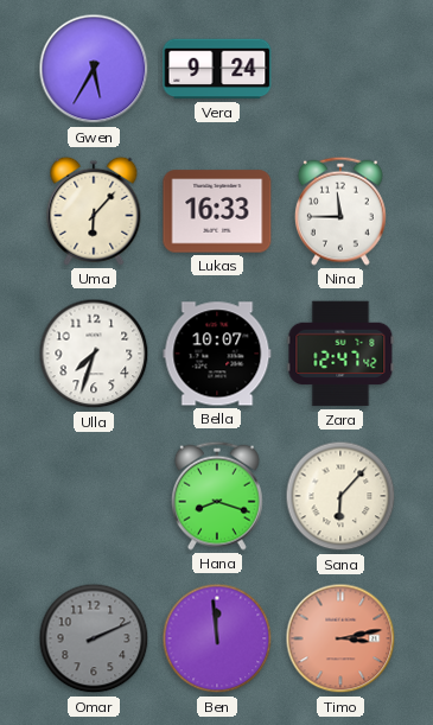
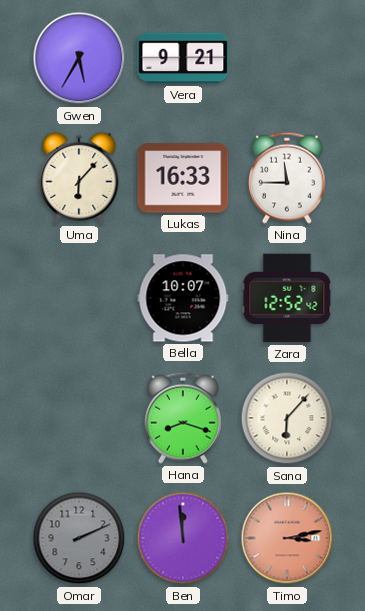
Vera: 9:24 -> 9:21
Ulla: 7:33 -> none
Zara: 12:47 -> 12:52
